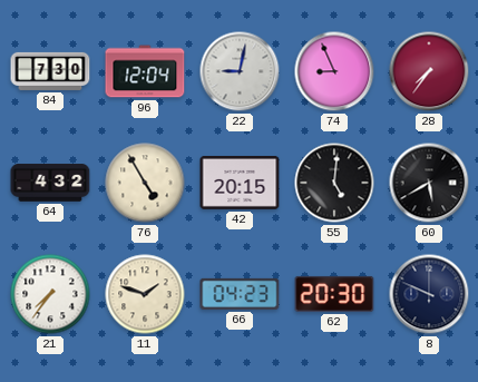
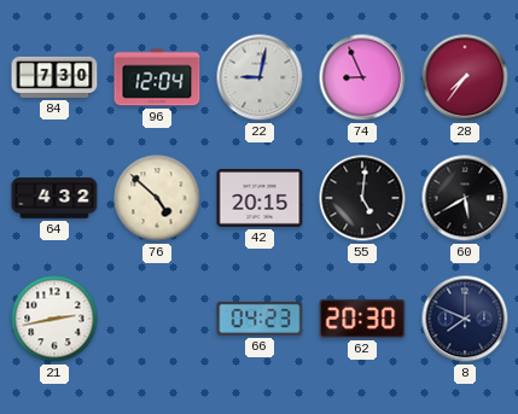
76: 4:55 -> 4:52
21: 7:36 -> 2:43
11: 1:48 -> none
8: 9:49 -> 7:49
